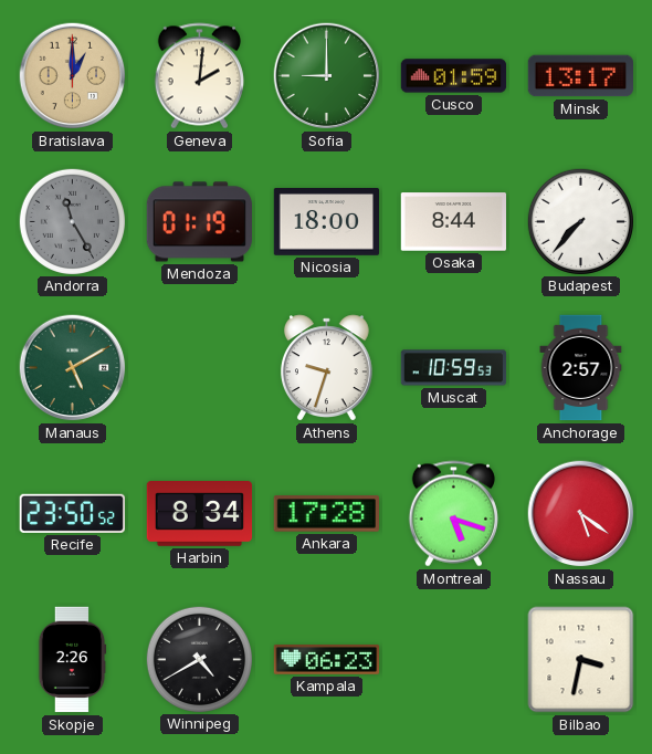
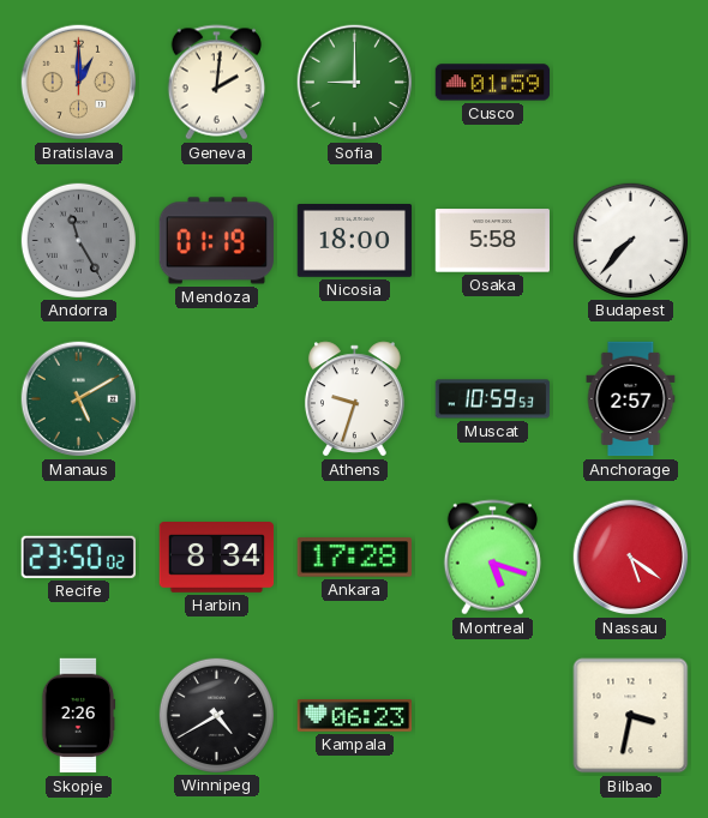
Minsk: 13:17 -> none
Osaka: 8:44 -> 5:58
Recife: 23:50:52 -> 23:50:02
